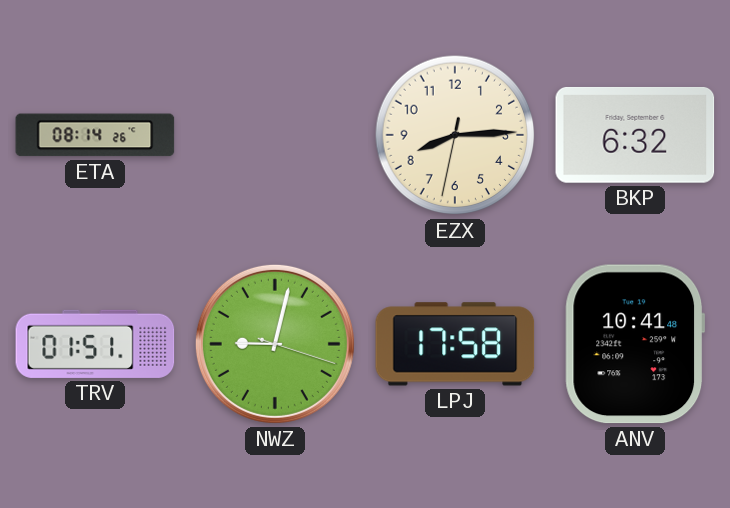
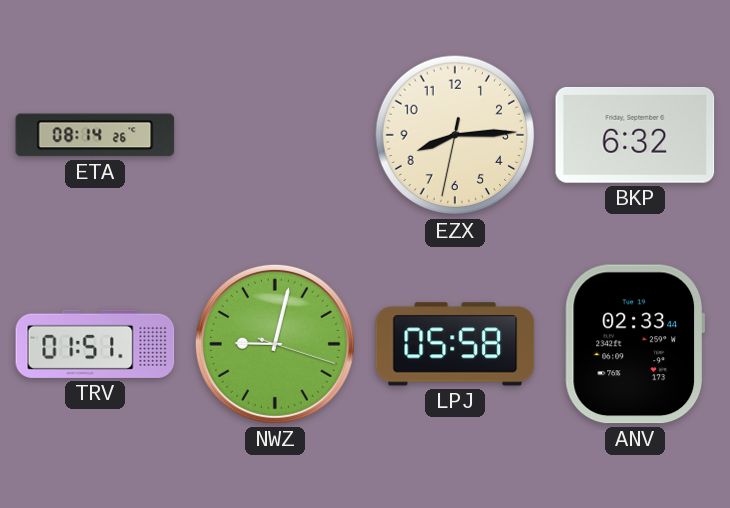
LPJ: 17:58 -> 05:58
ANV: 10:41 -> 02:33
